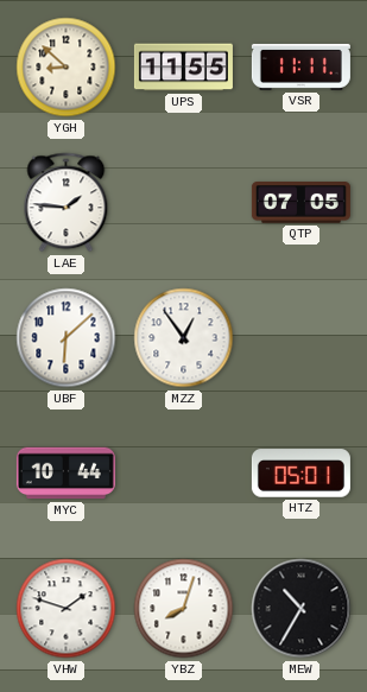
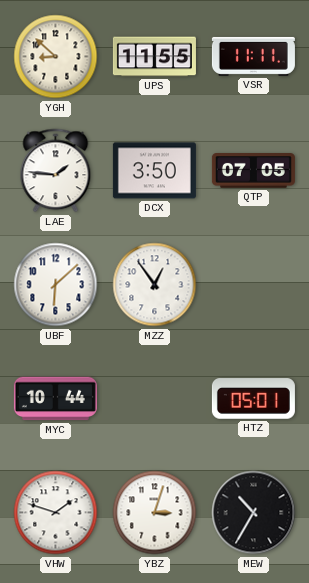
DCX: none -> 3:50
YBZ: 8:03 -> 3:03
